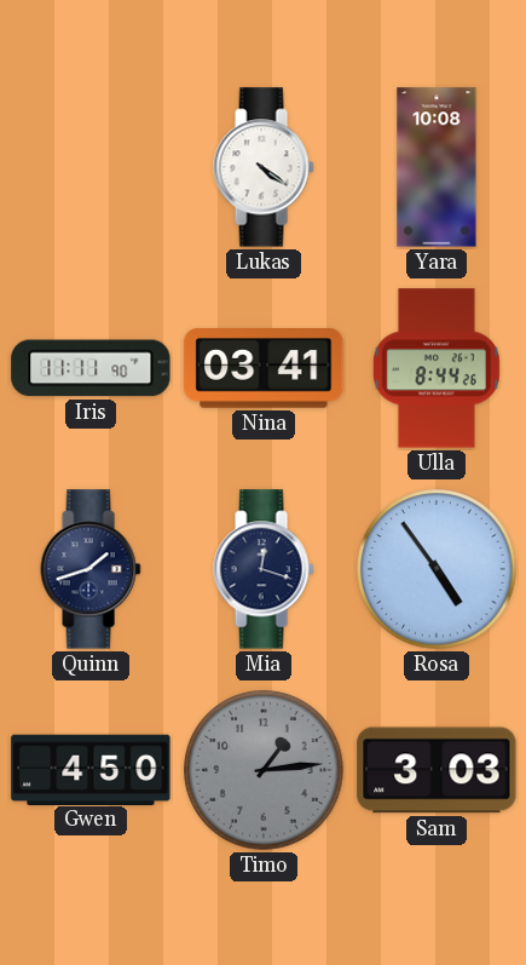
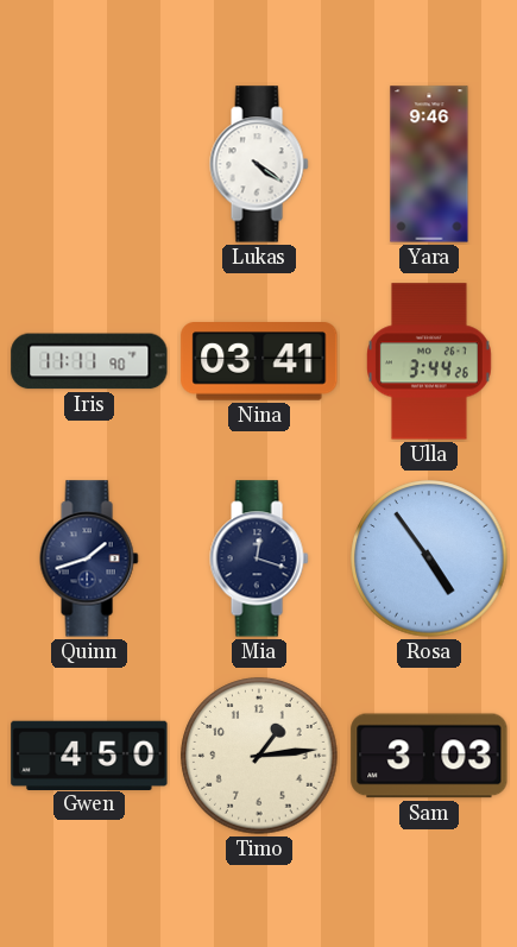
Yara: 10:08 -> 9:46
Ulla: 8:44 -> 3:44
Timo dial: grey -> cream
